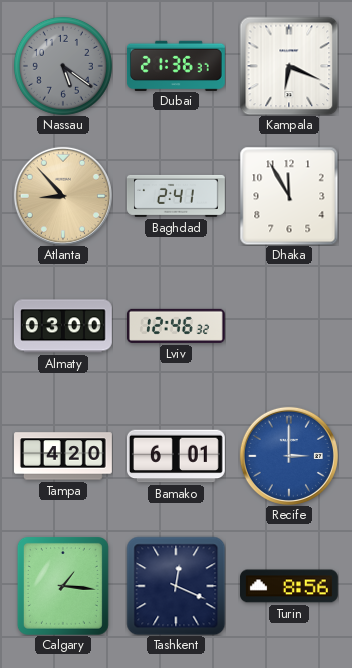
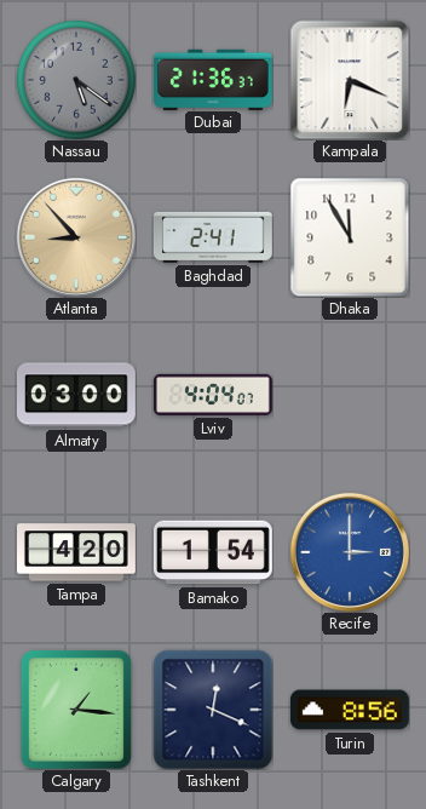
Lviv: 12:46 -> 4:04
Bamako: 6:01 -> 1:54
